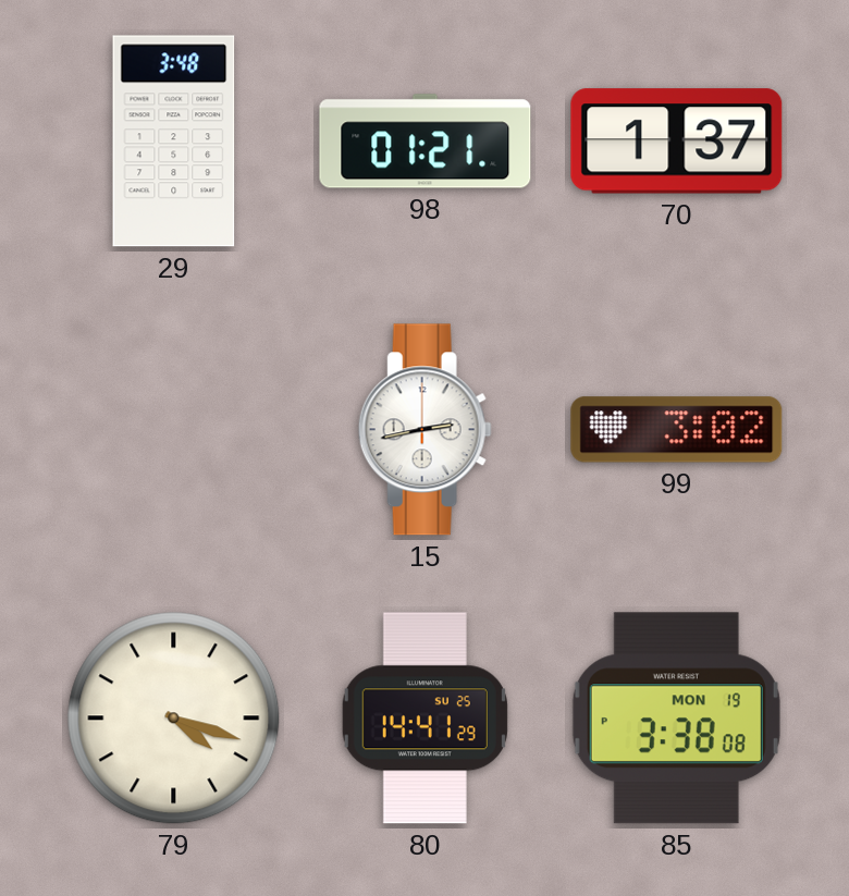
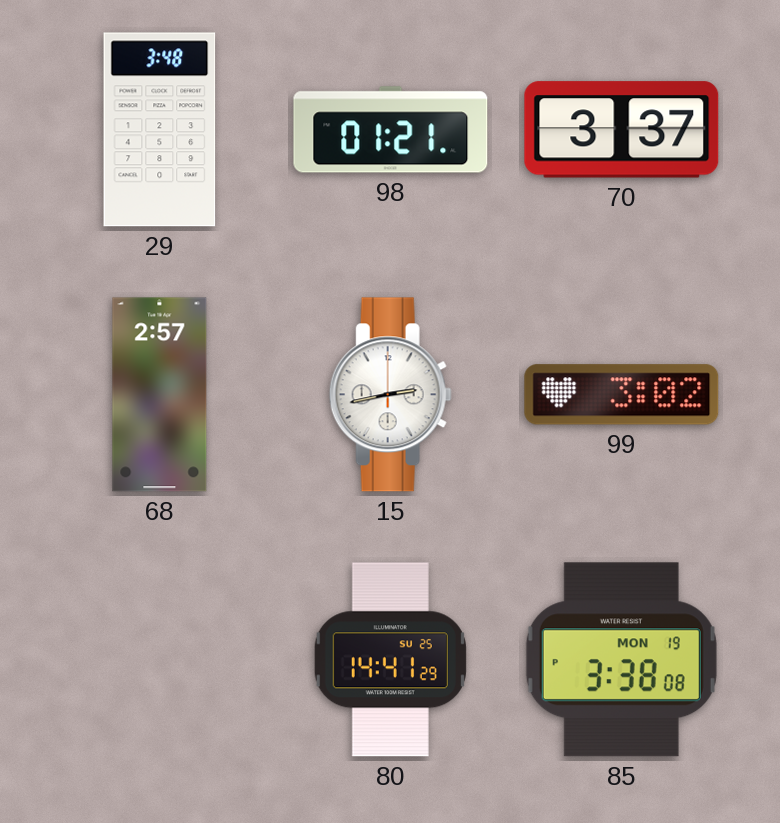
70: 1:37 -> 3:37
68: none -> 2:57
79: 4:18 -> none
